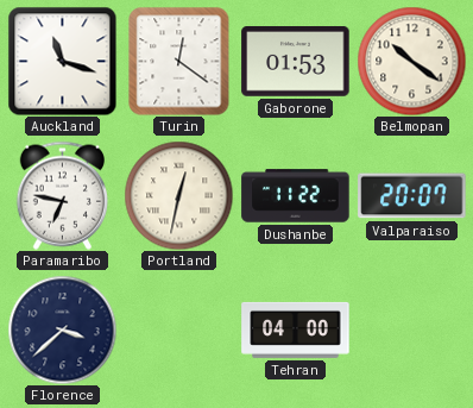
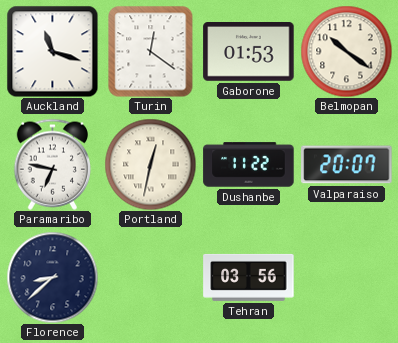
Florence: 3:38 -> 8:38
Tehran: 04:00 -> 03:56
